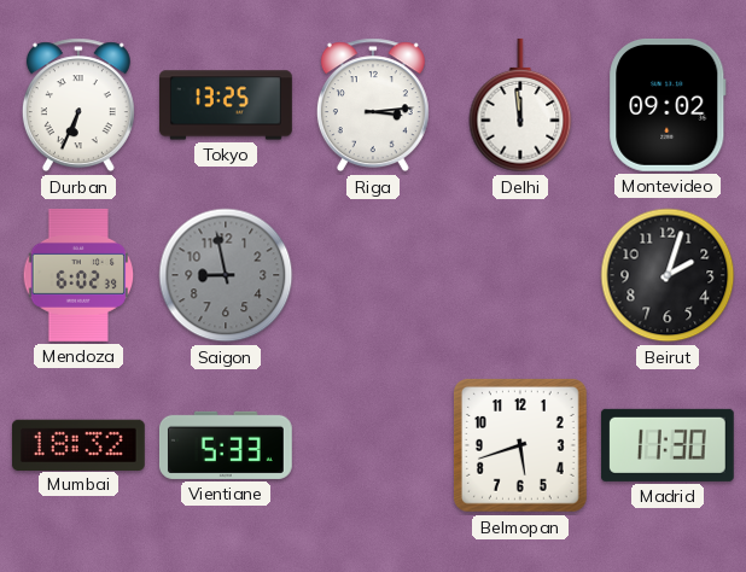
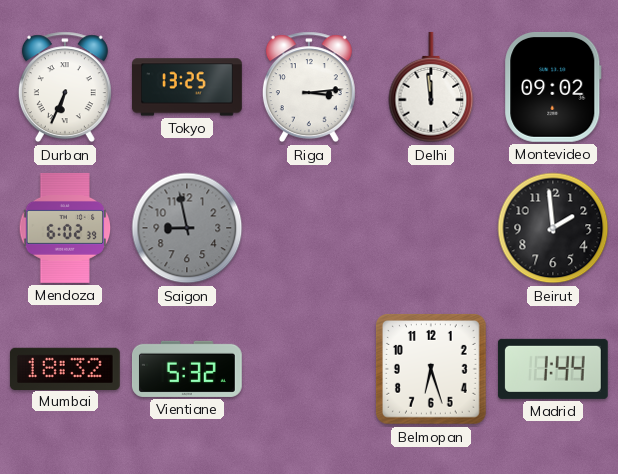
Beirut: 2:03 -> 1:59
Vientiane: 5:33 -> 5:32
Belmopan: 5:42 -> 6:27
Madrid: 11:30 -> 1:44
